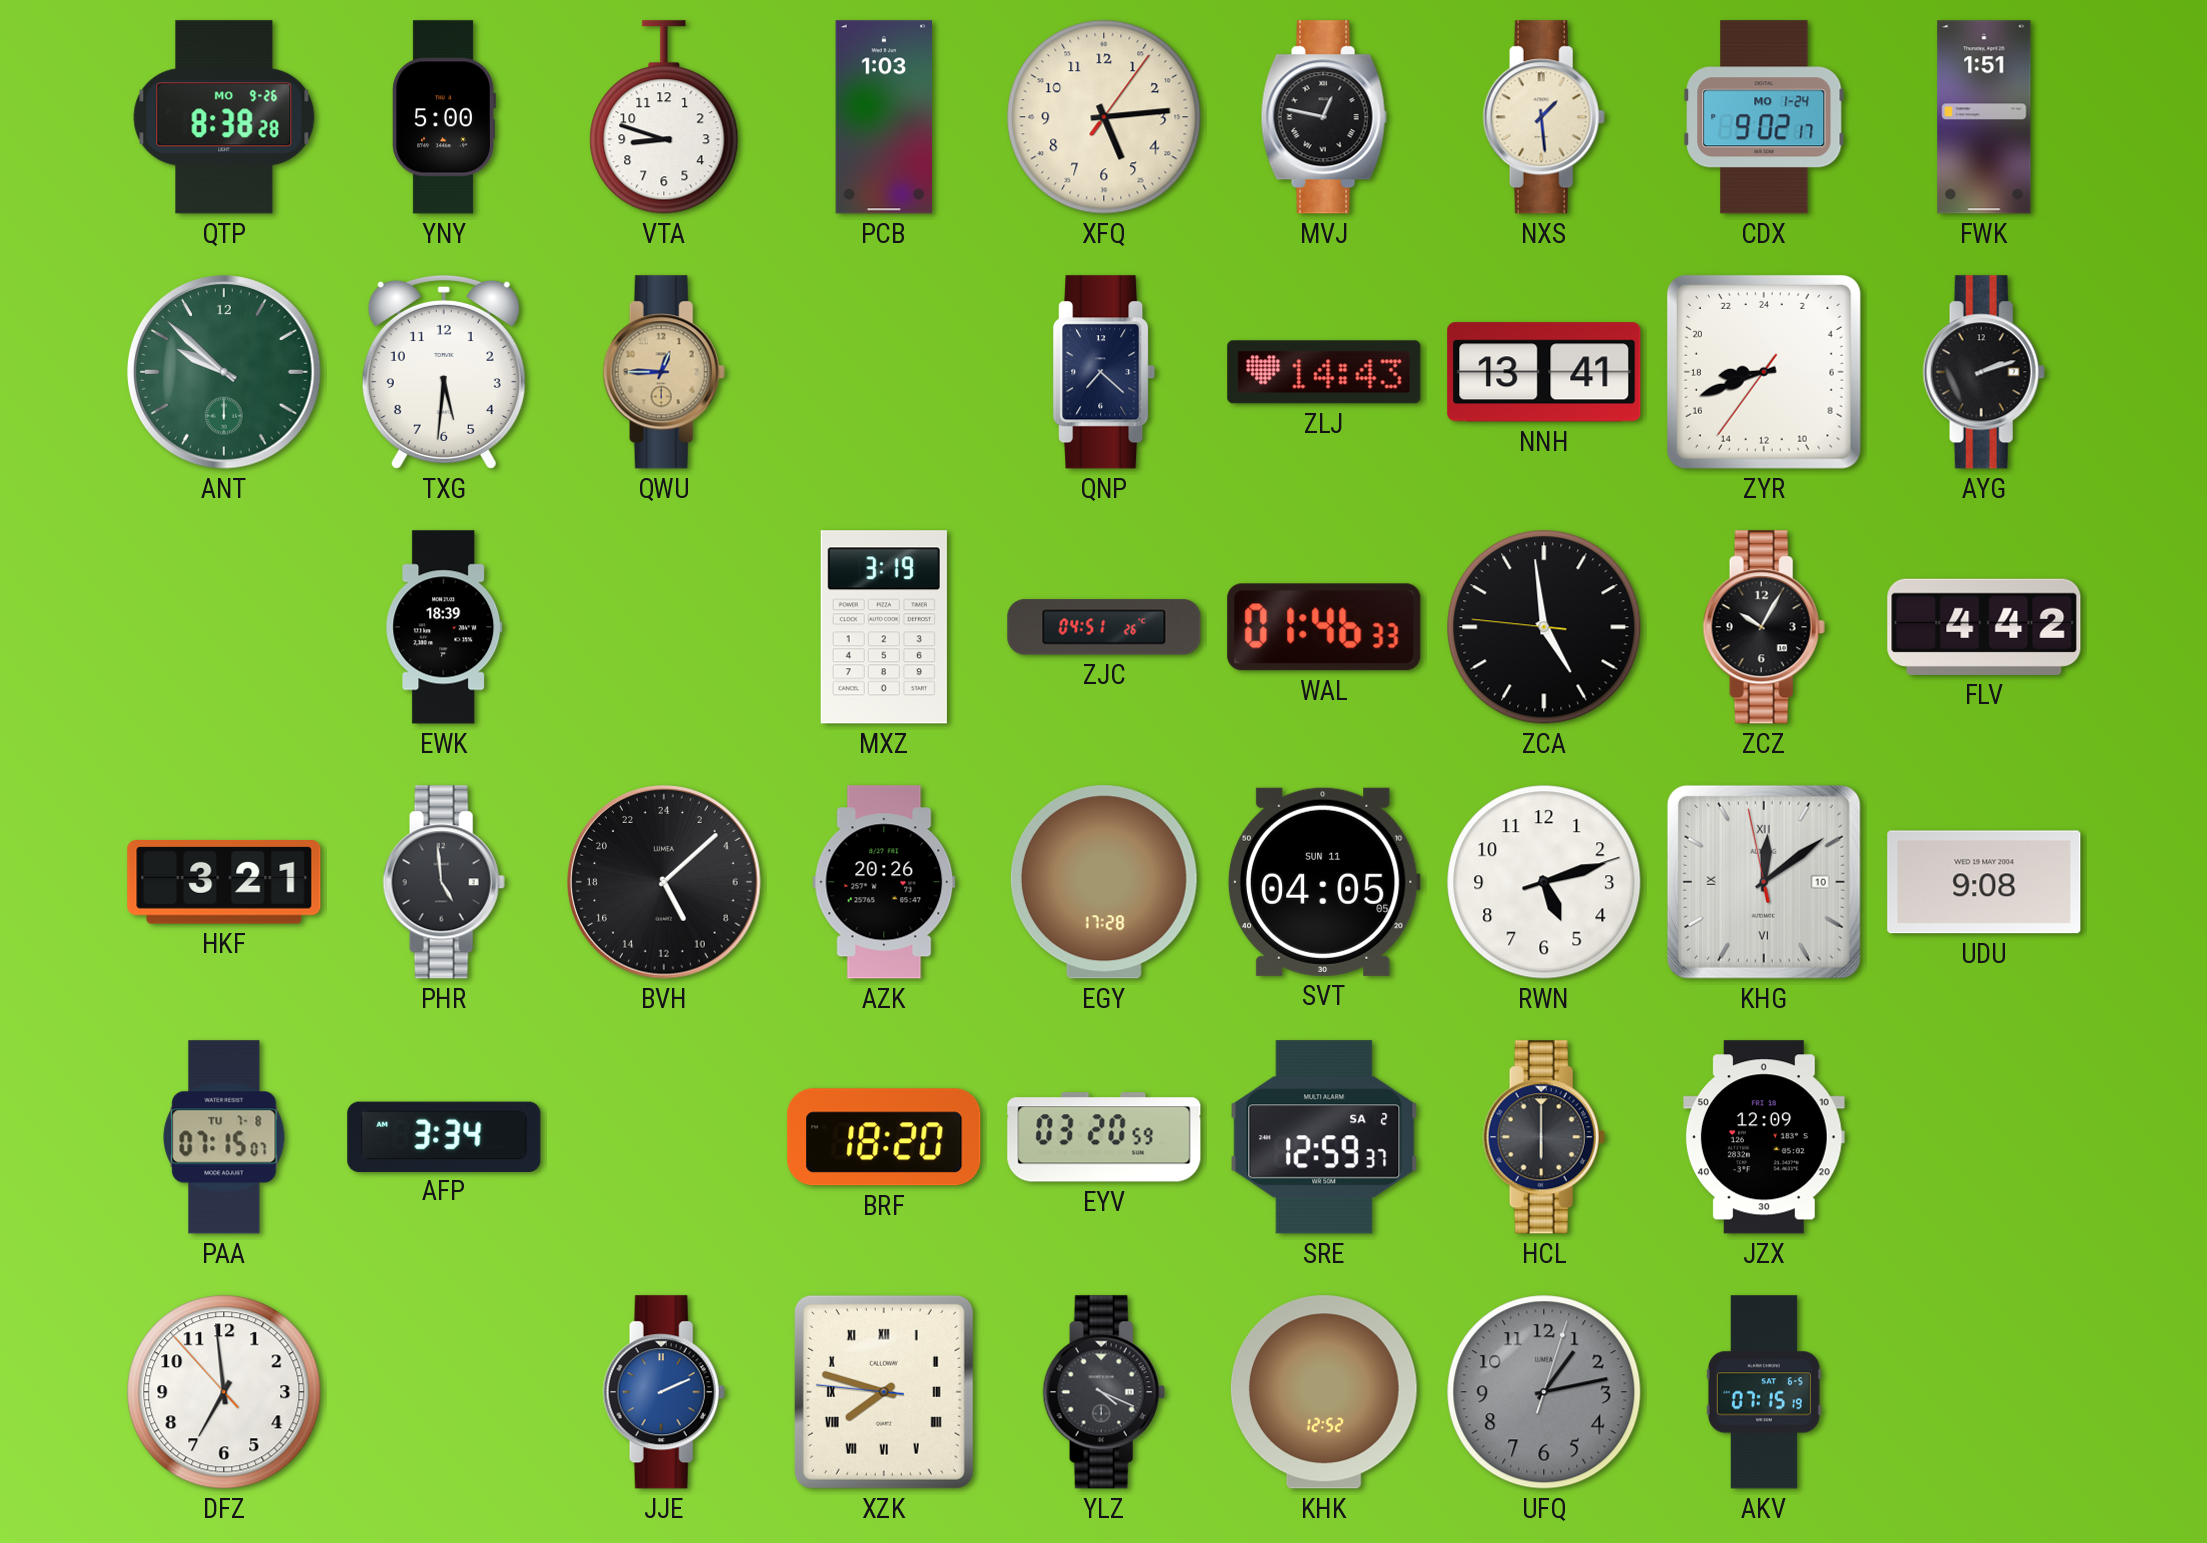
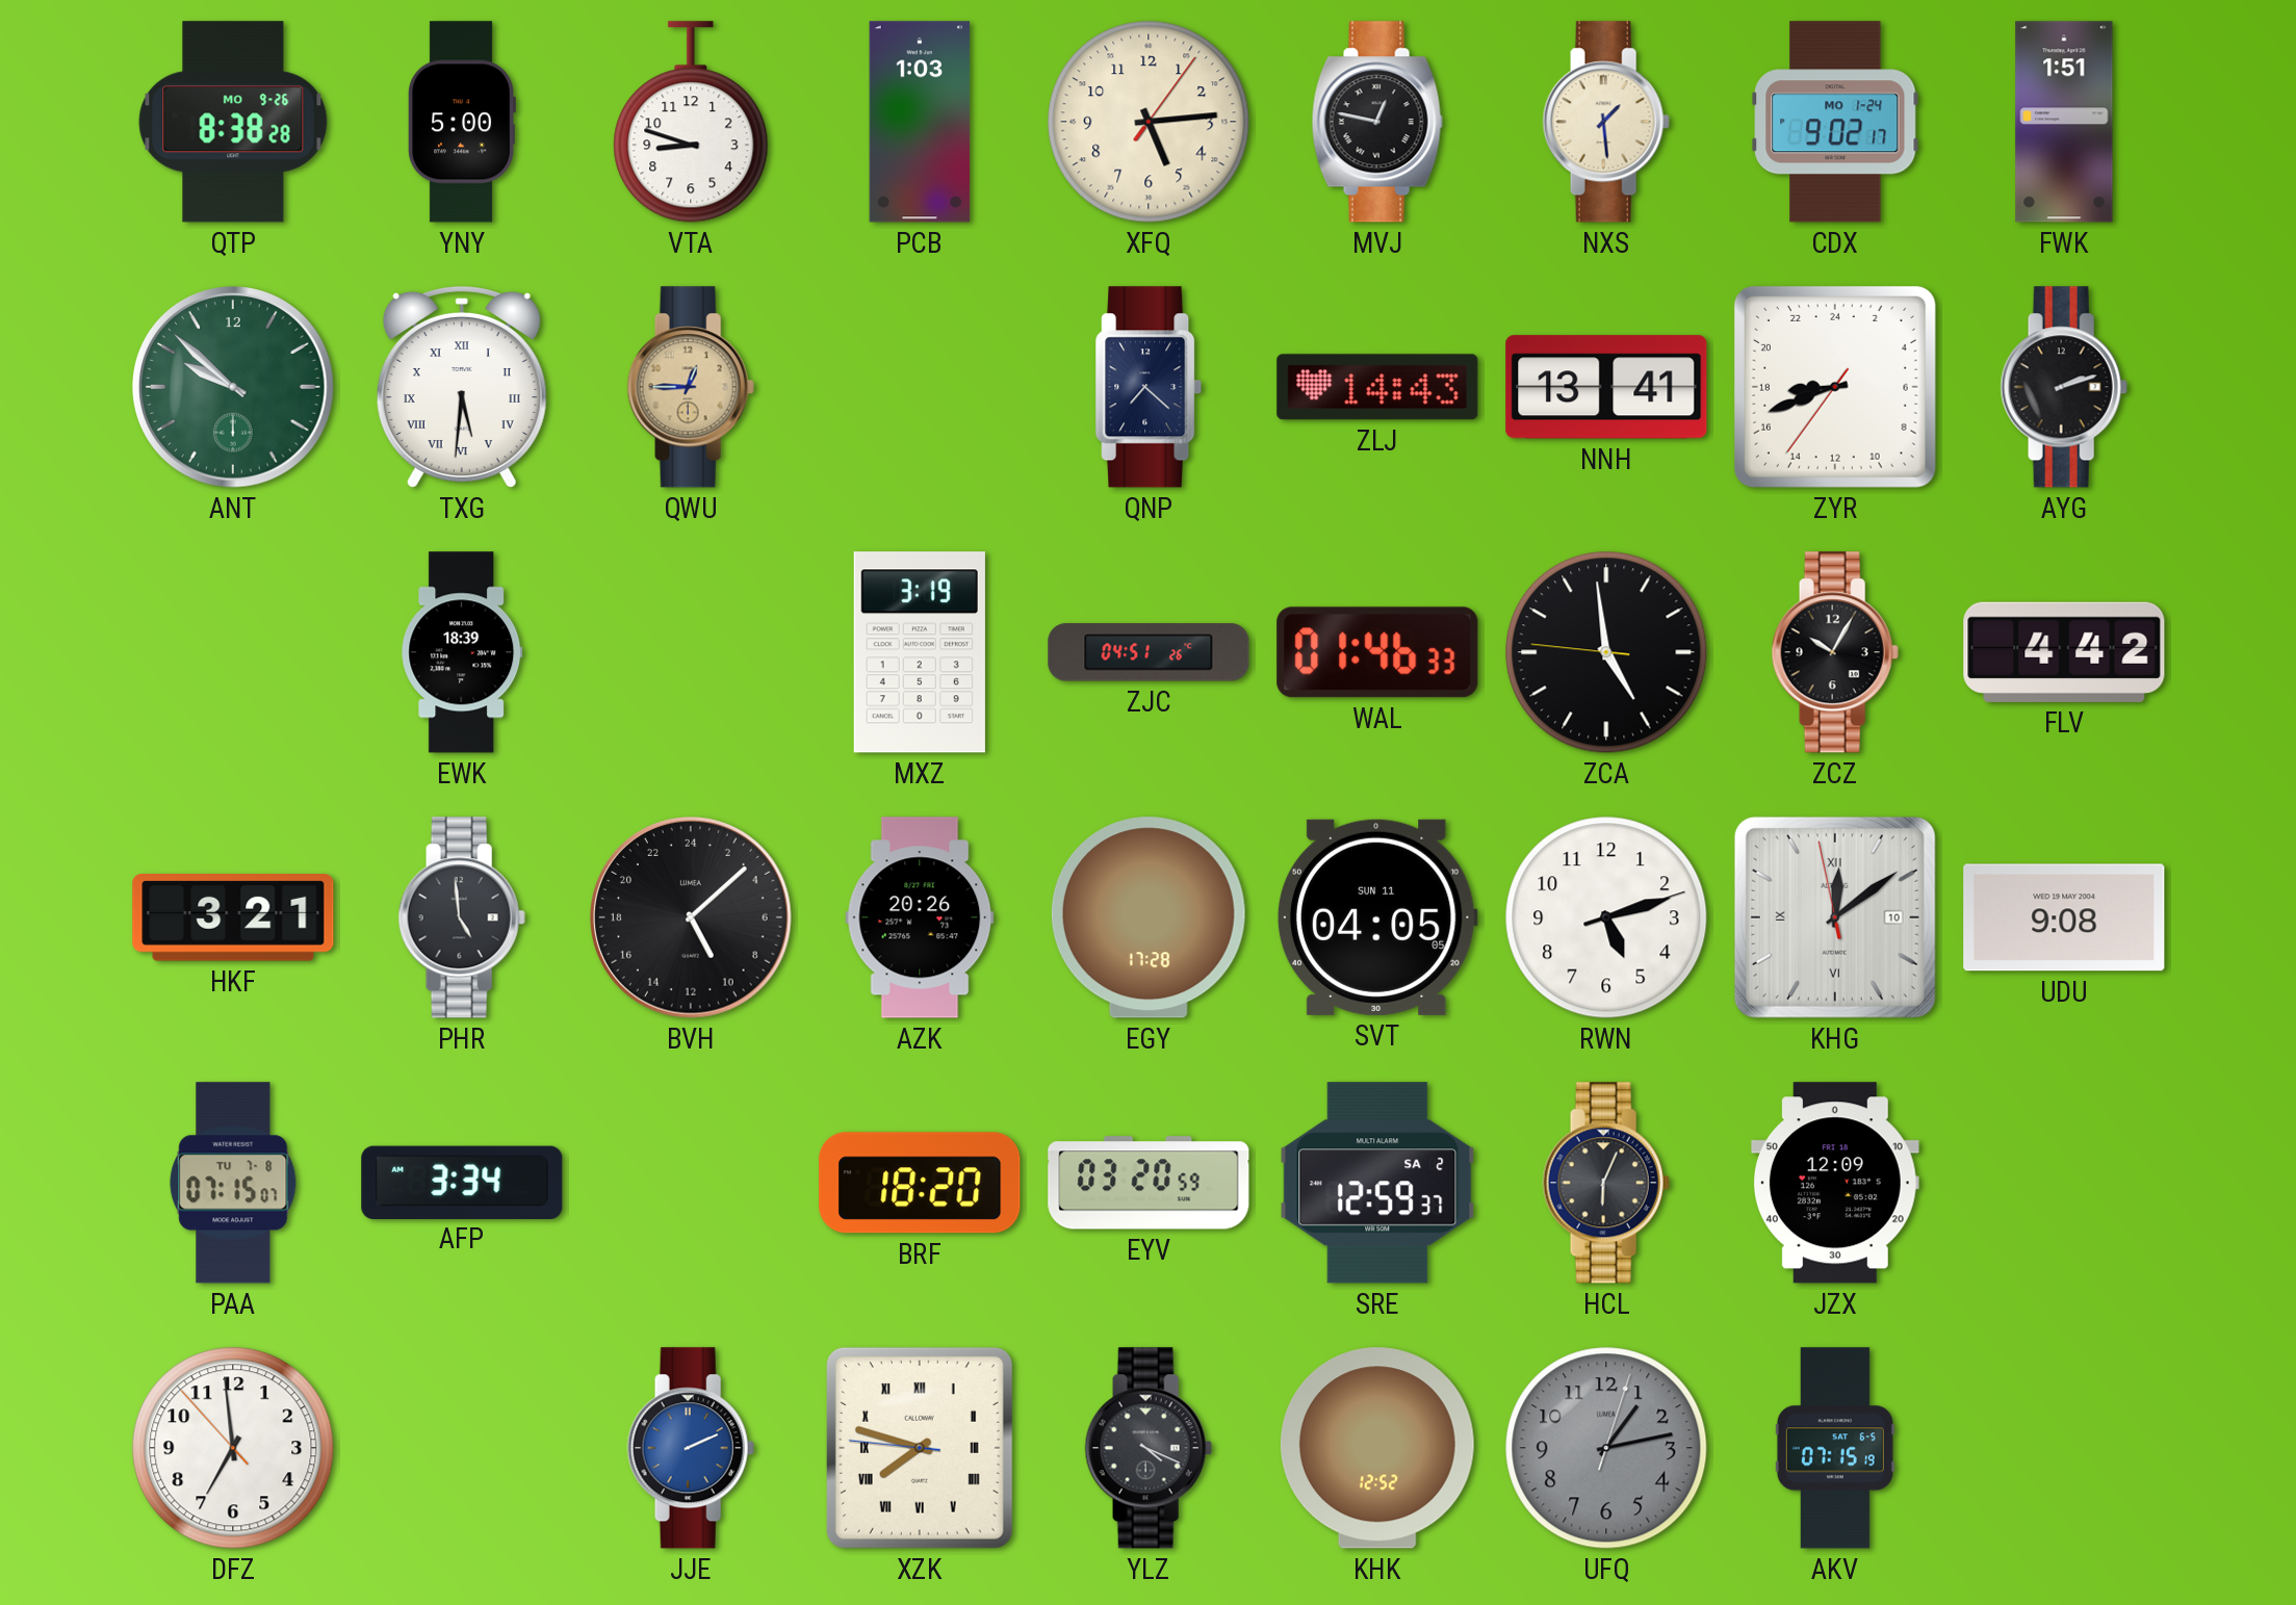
TXG numerals: Arabic -> Roman
HCL: 6:00 -> 6:04
